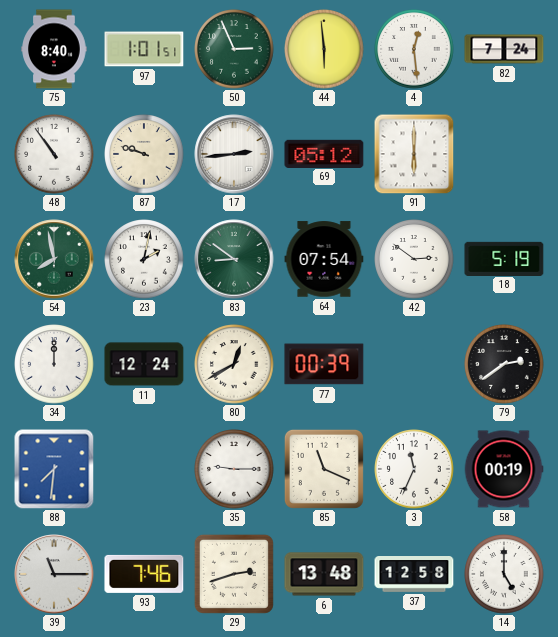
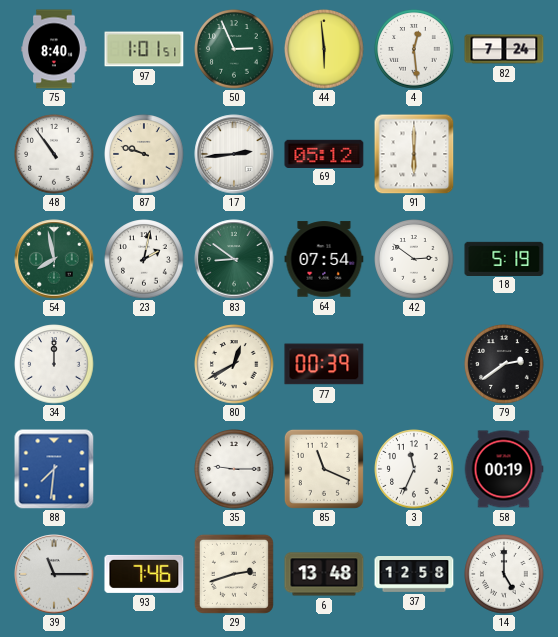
11: 12:24 -> none
